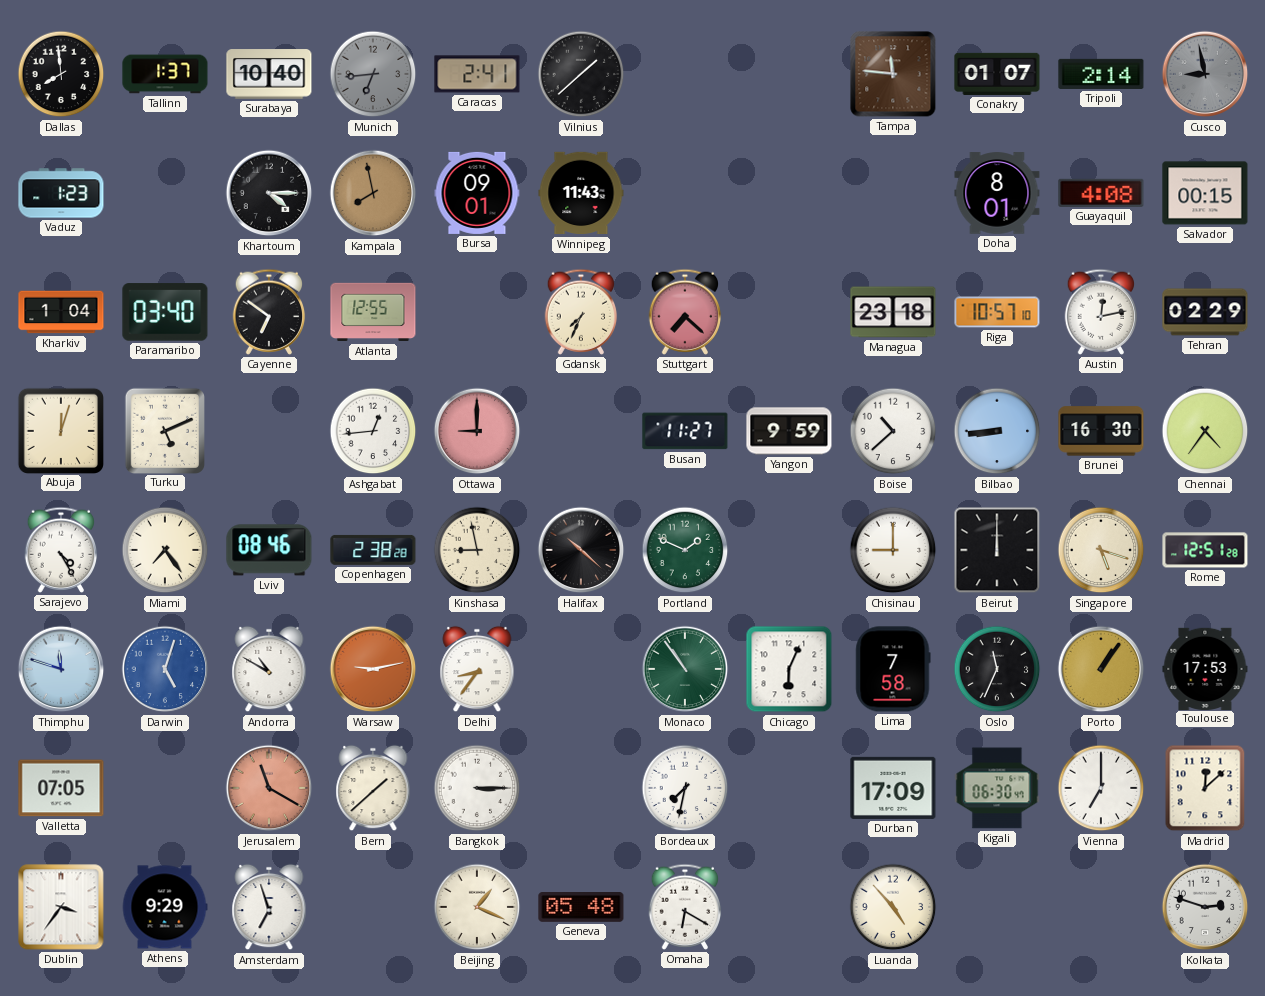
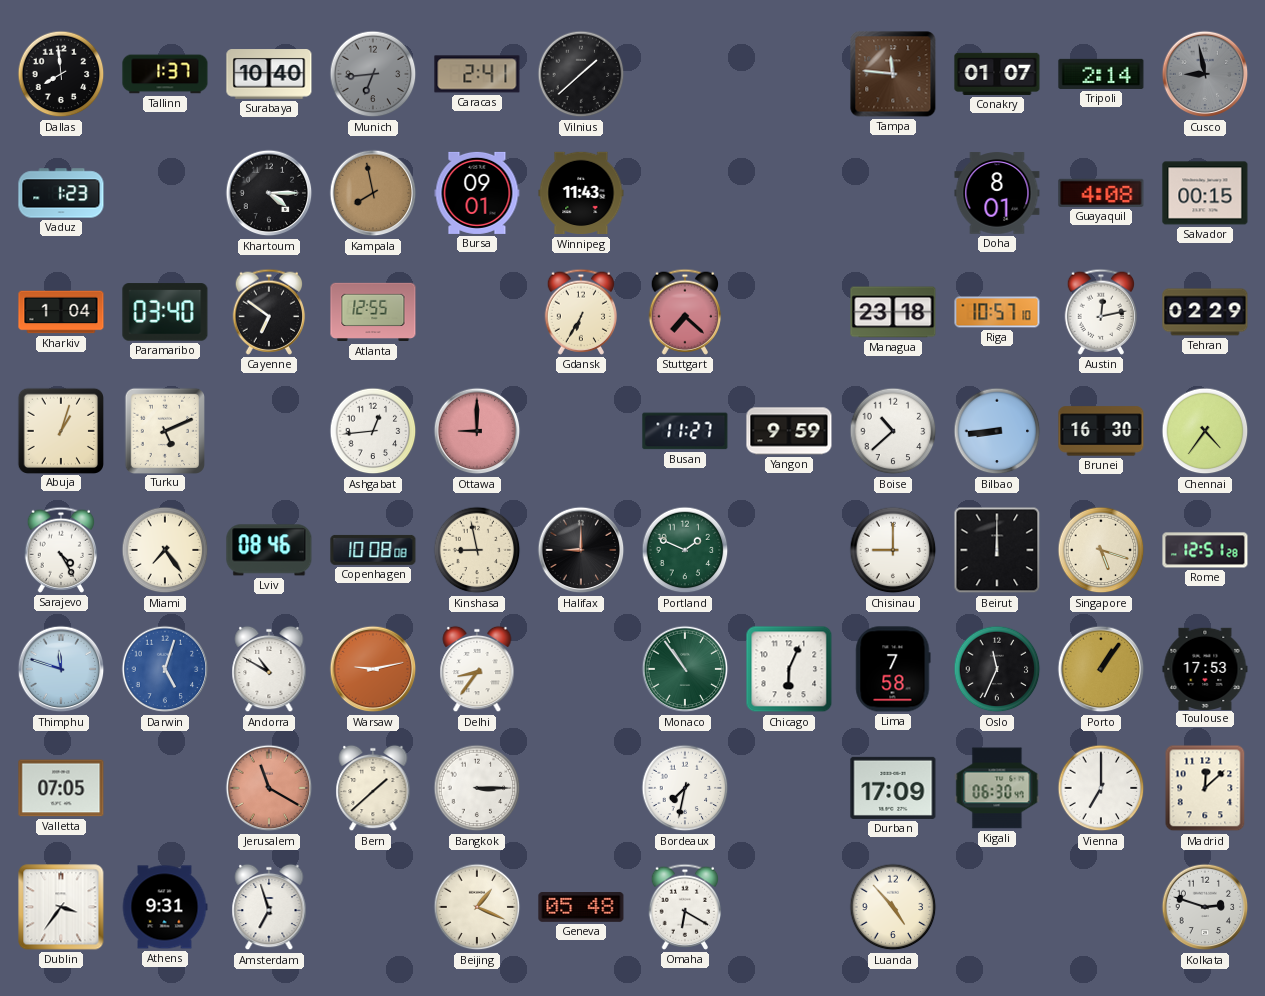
Gdansk: 7:34 -> 6:35
Abuja: 12:03 -> 1:03
Copenhagen: 2:38 -> 10:08
Halifax: 10:22 -> 9:00
Athens: 9:29 -> 9:31
